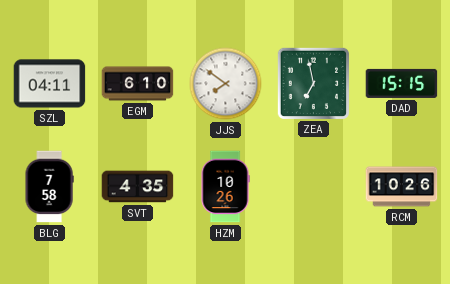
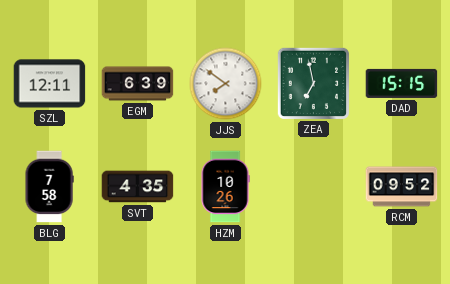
SZL: 04:11 -> 12:11
EGM: 6:10 -> 6:39
RCM: 10:26 -> 09:52
